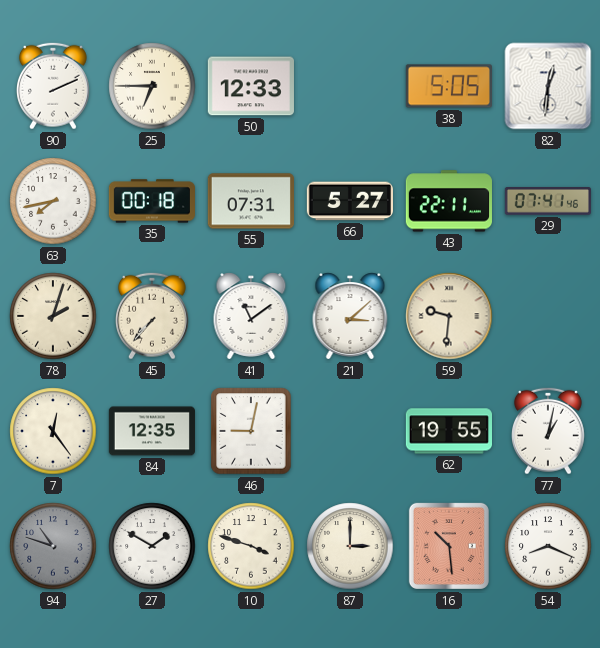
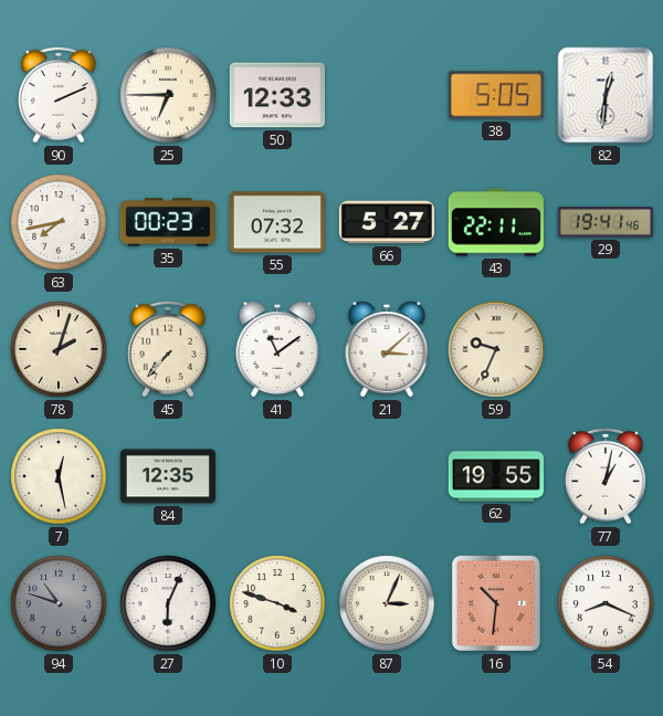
35: 00:18 -> 00:23
55: 07:31 -> 07:32
29: 07:41 -> 19:41
59: 9:31 -> 9:34
7: 12:24 -> 12:28
46: 9:02 -> none
27: 1:50 -> 6:04
87: 3:00 -> 3:04
16: 10:29 -> 10:31
